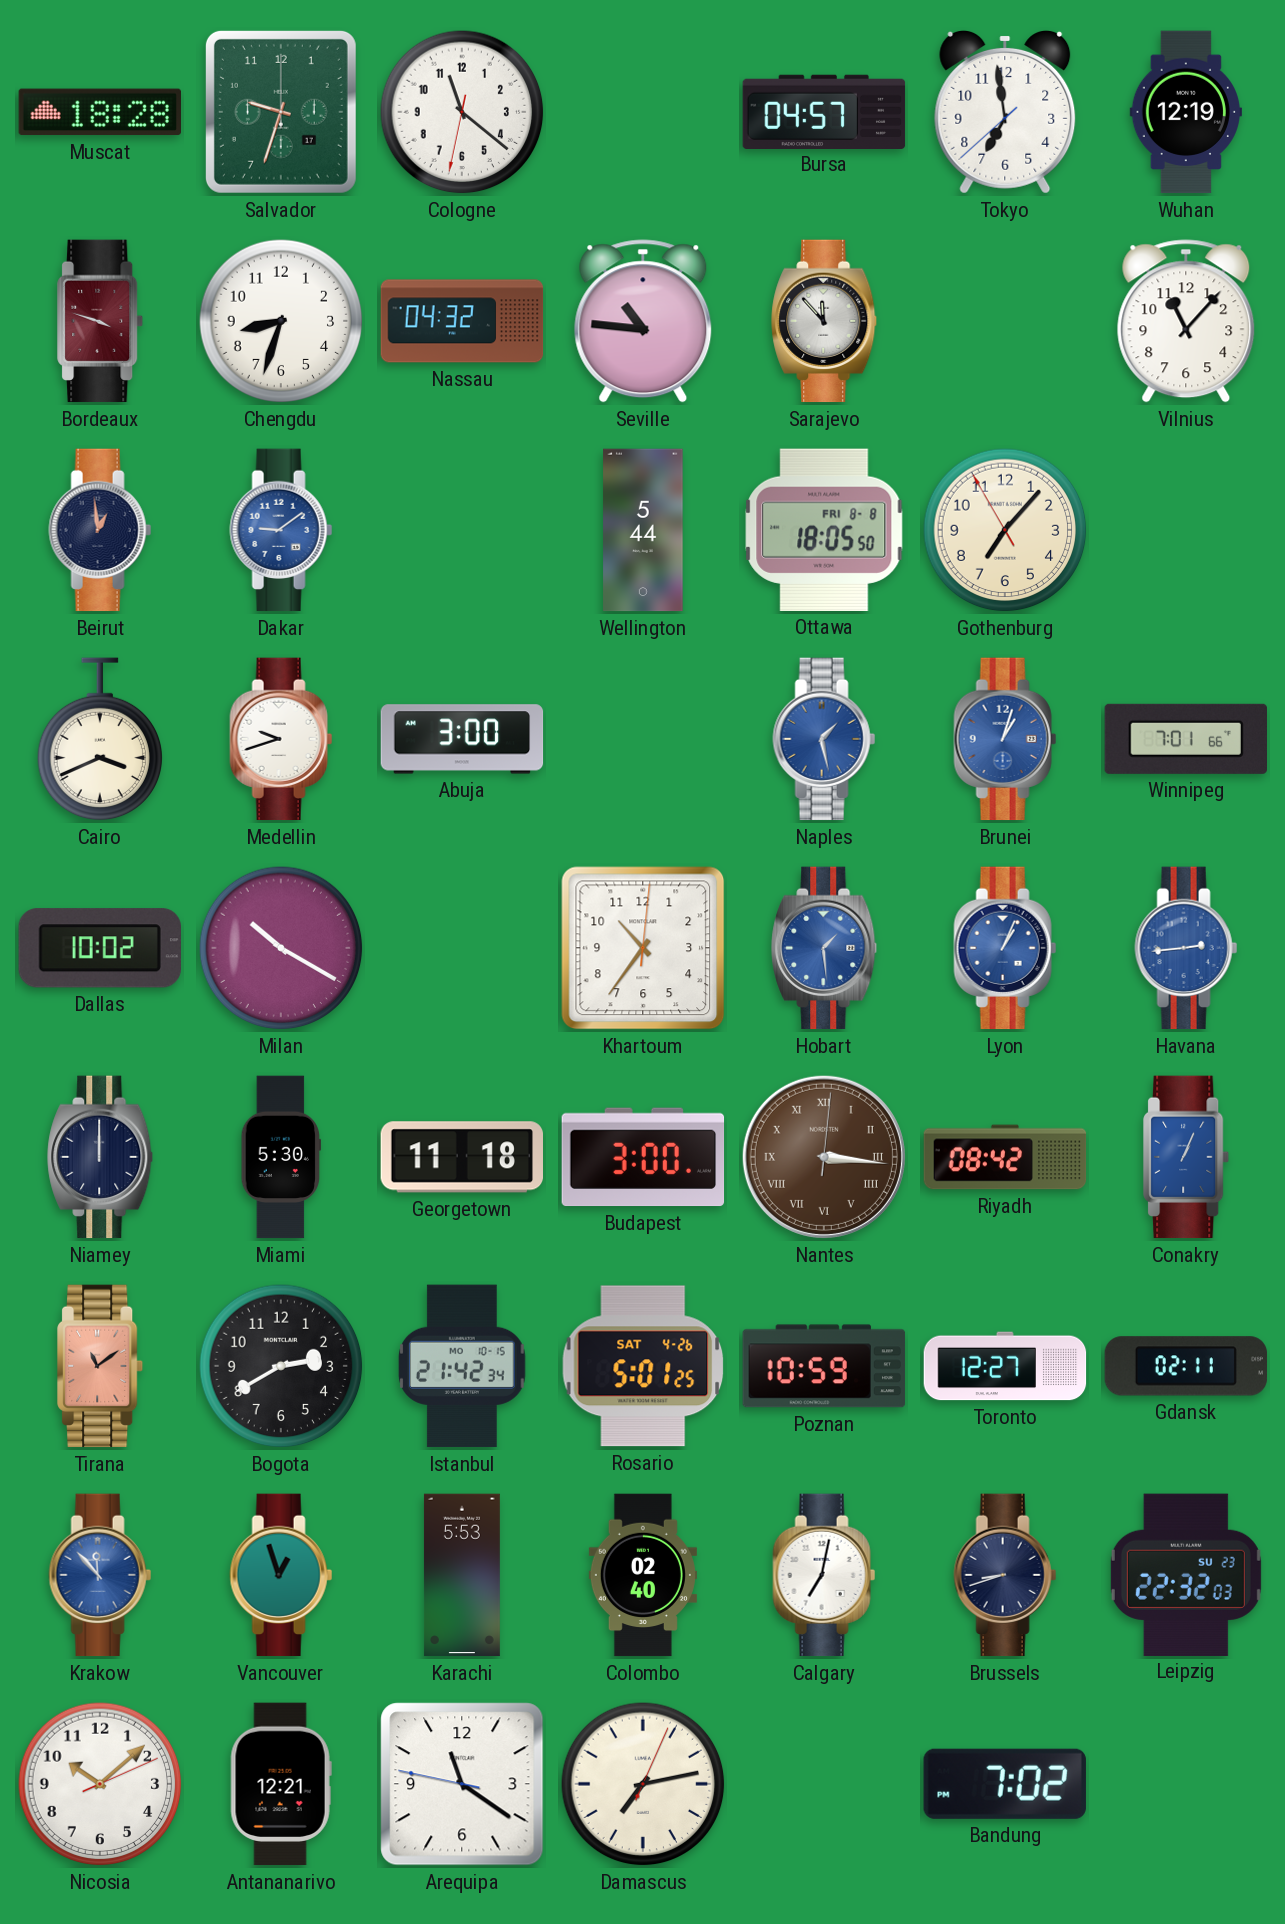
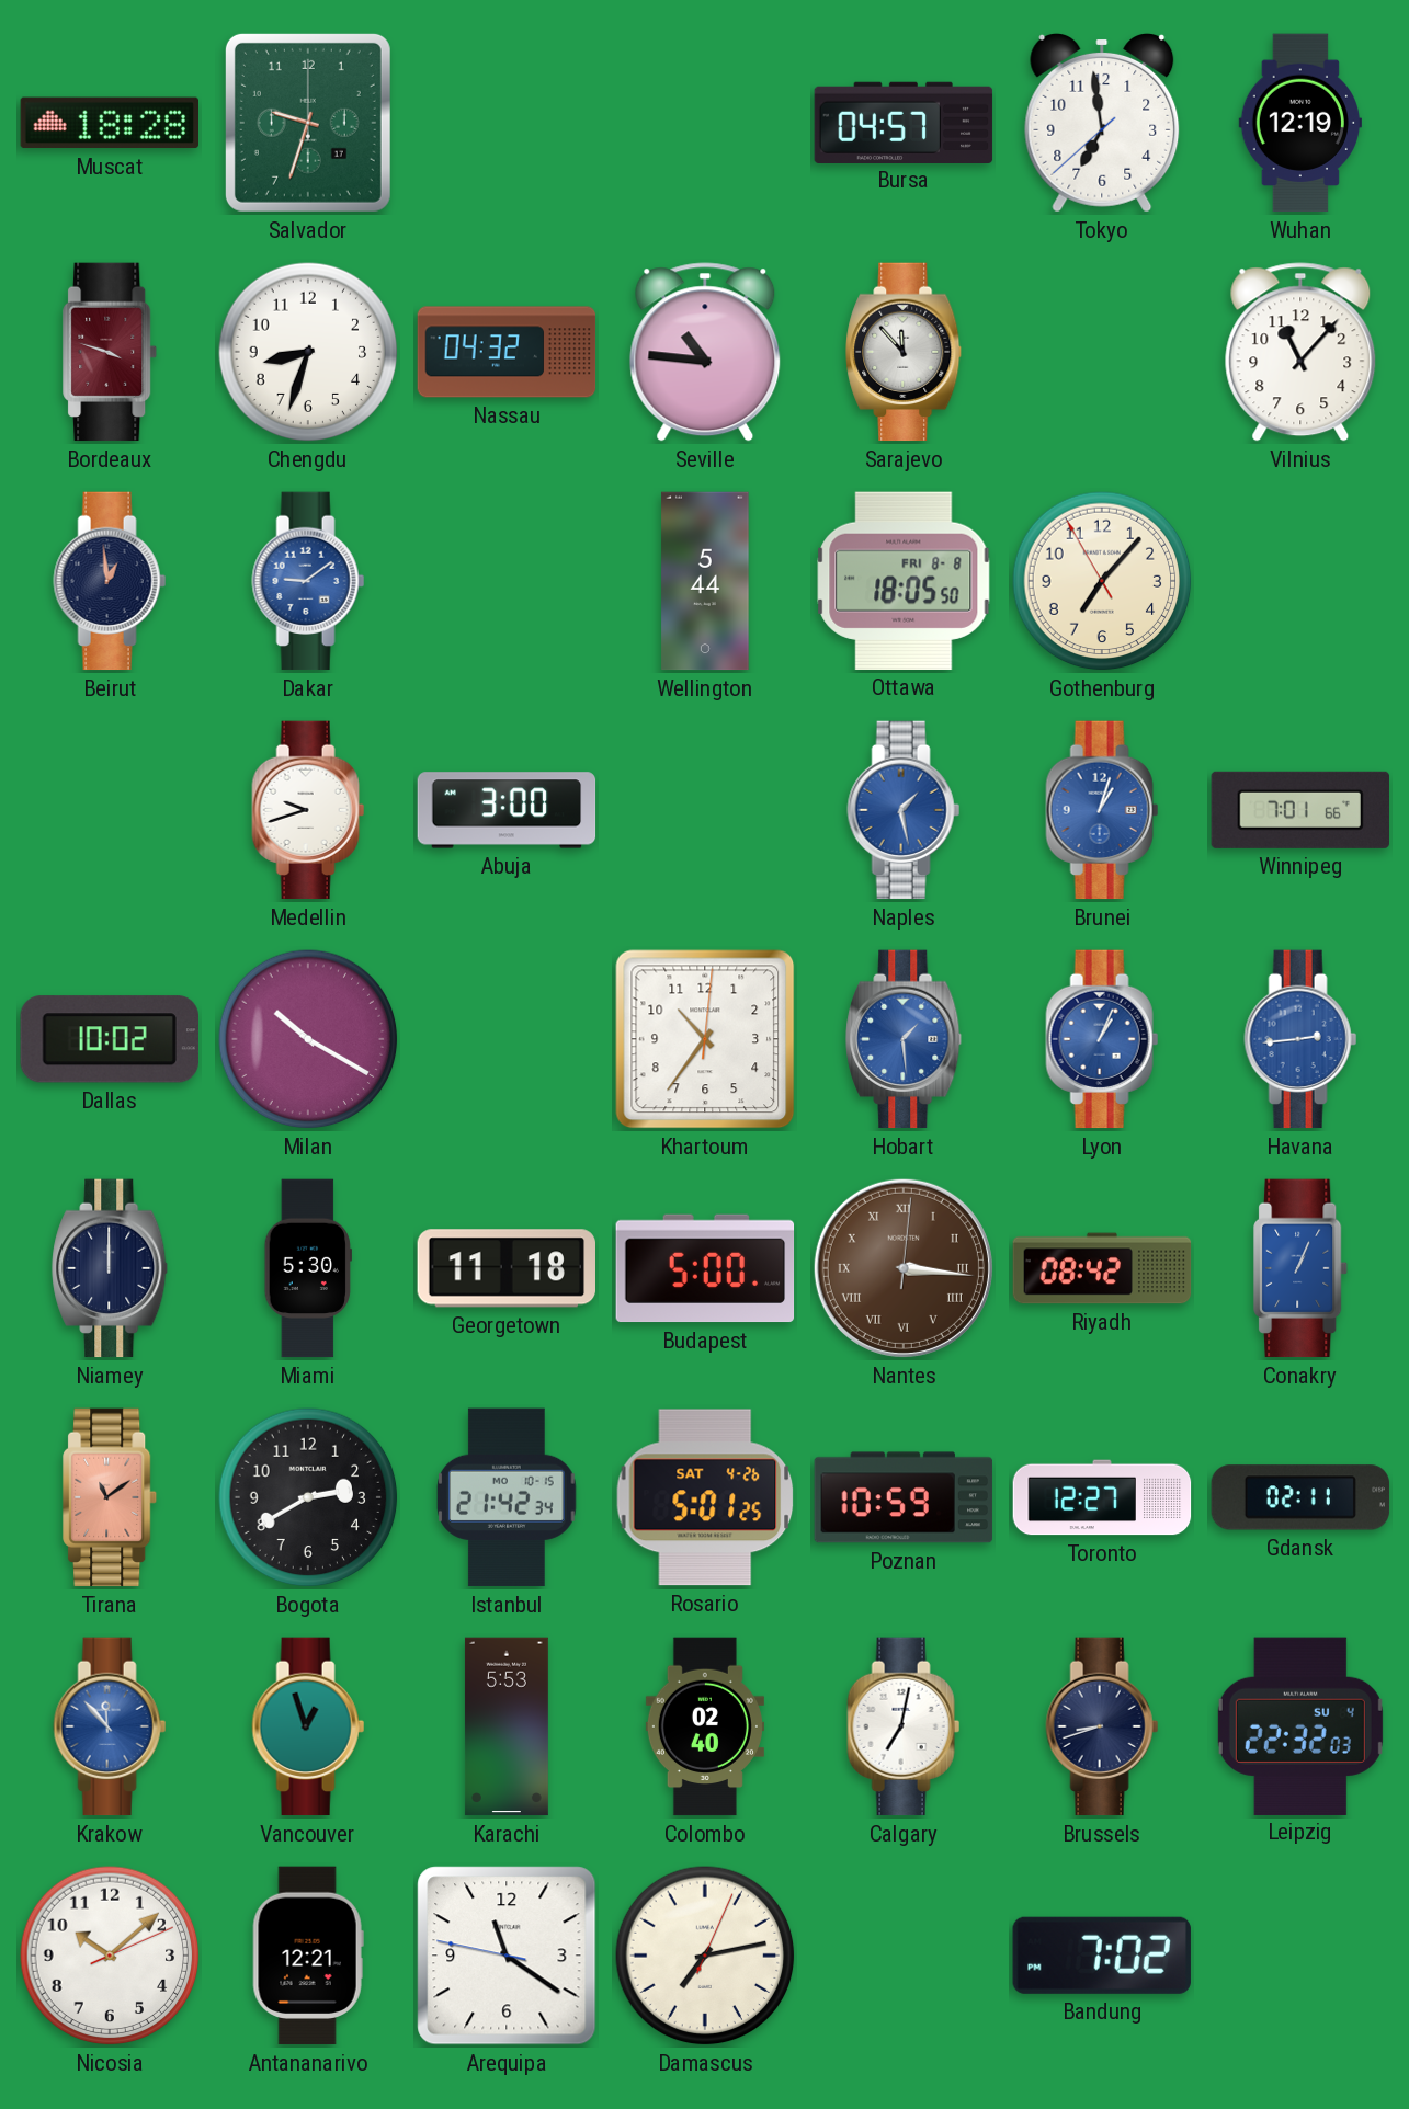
Cologne: 11:21 -> none
Cairo: 3:41 -> none
Budapest: 3:00 -> 5:00
Leipzig date: SU 23 -> SU 4
